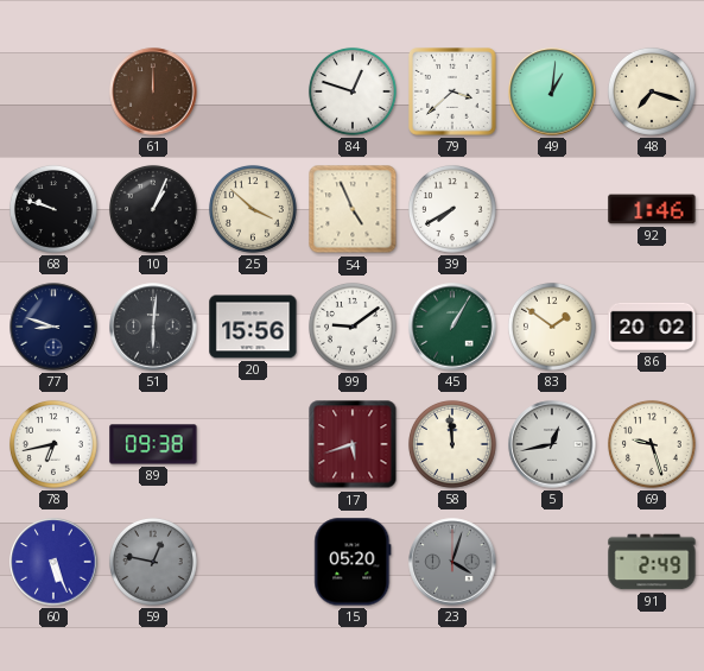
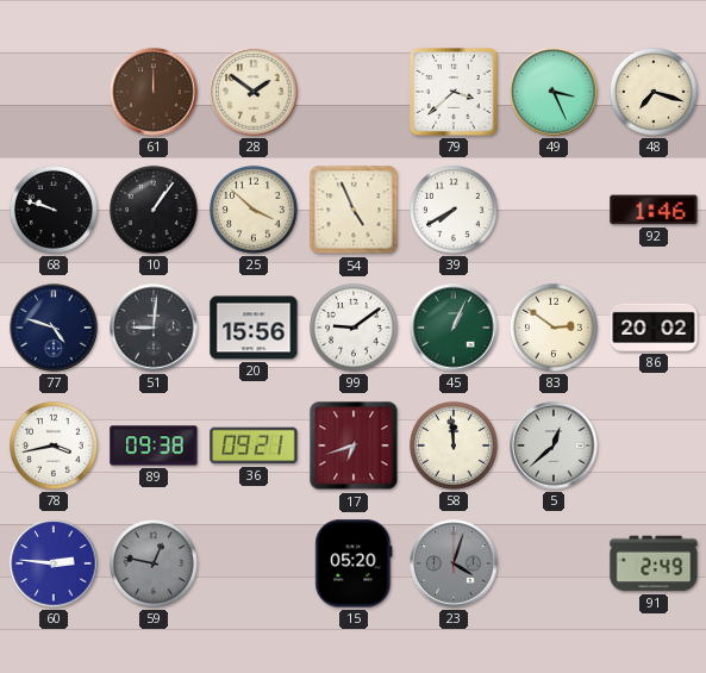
28: none -> 1:51
84: 12:48 -> none
49: 1:01 -> 3:26
10: 1:04 -> 1:06
77: 8:48 -> 4:48
51: 6:01 -> 9:01
45: 1:05 -> 1:04
83: 1:51 -> 2:51
78: 6:43 -> 3:43
36: none -> 09:21
17: 5:42 -> 6:42
5: 12:43 -> 12:38
69: 9:27 -> none
60: 5:26 -> 2:46
